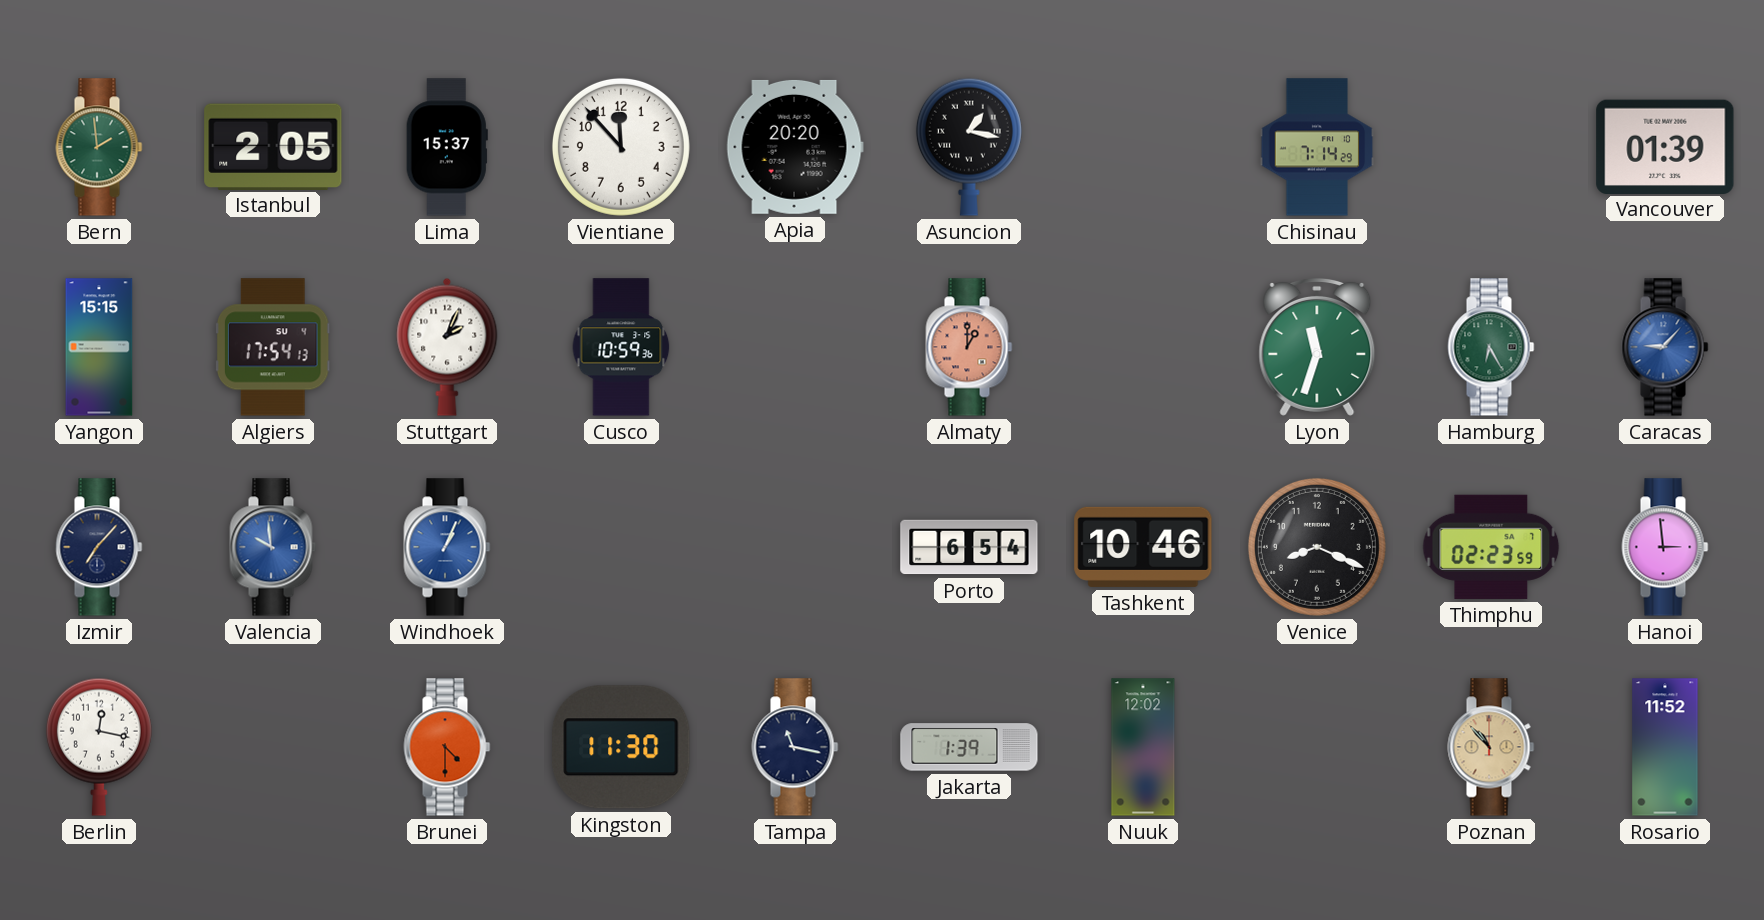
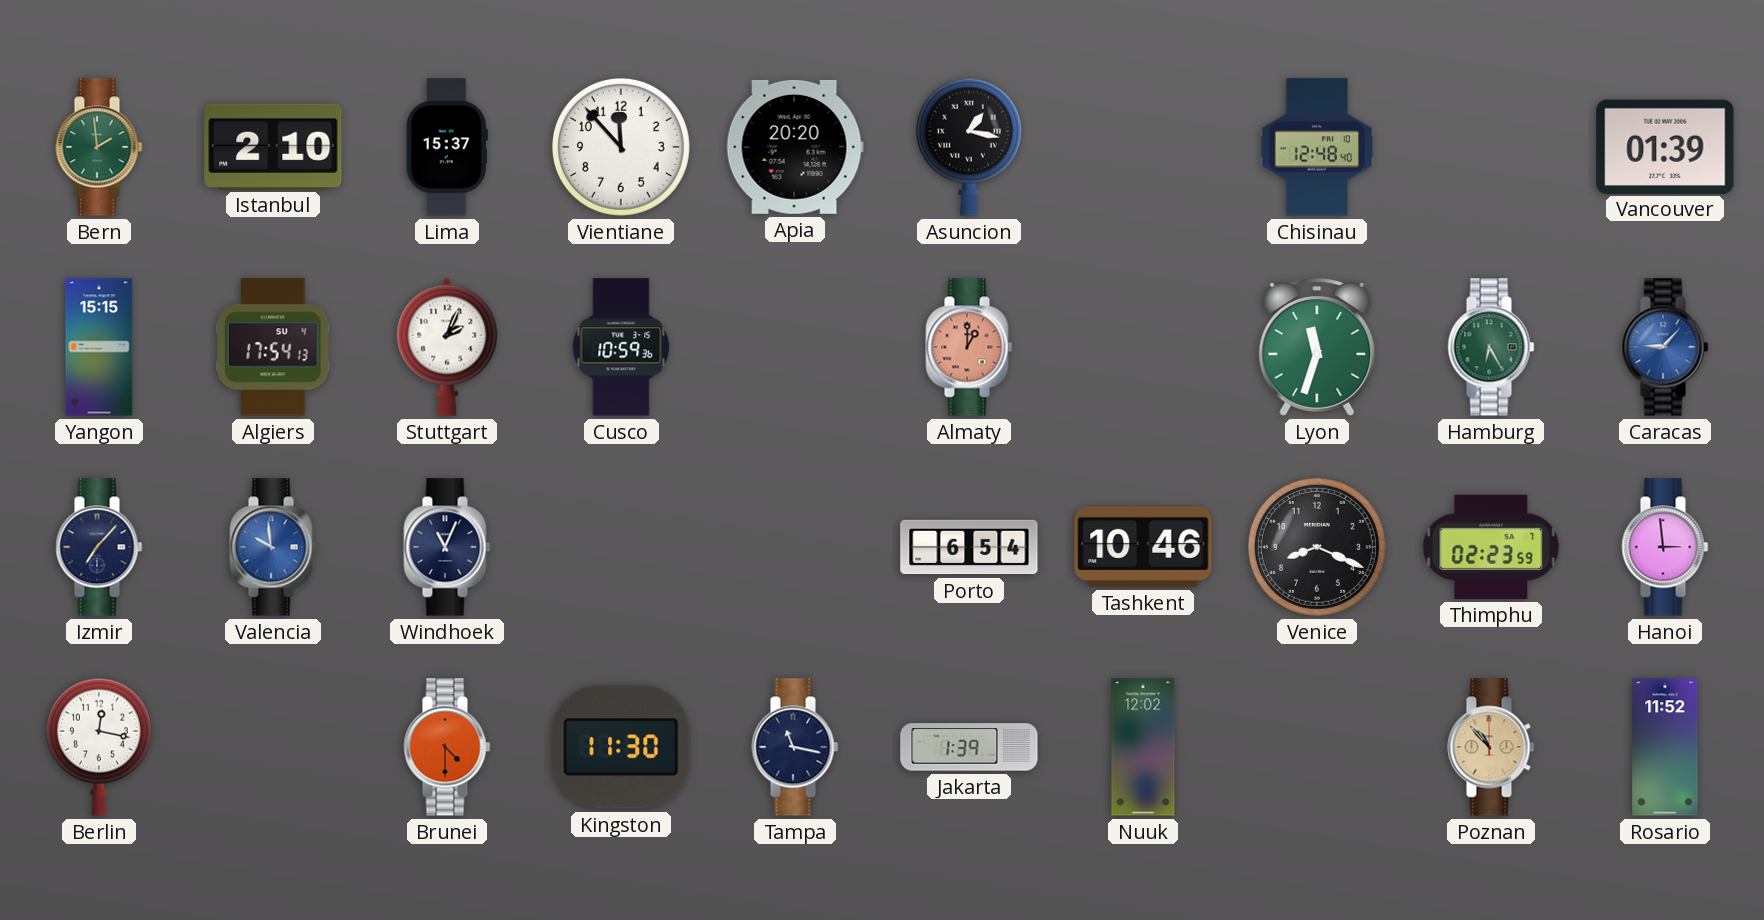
Istanbul: 2:05 -> 2:10
Chisinau: 7:14 -> 12:48
Windhoek: 1:04 -> 11:04
Windhoek dial: blue -> navy
